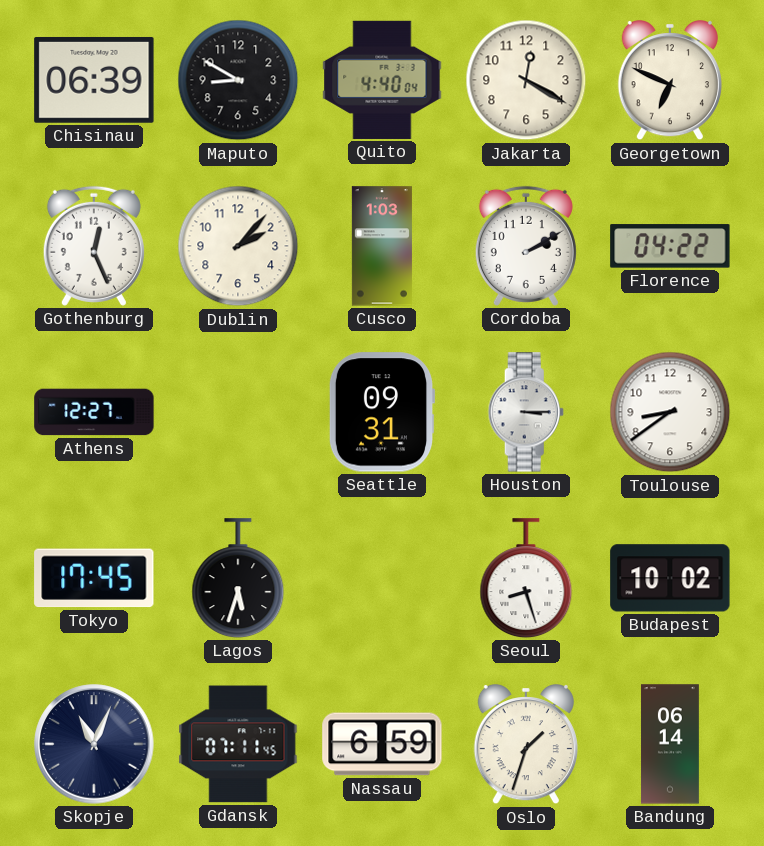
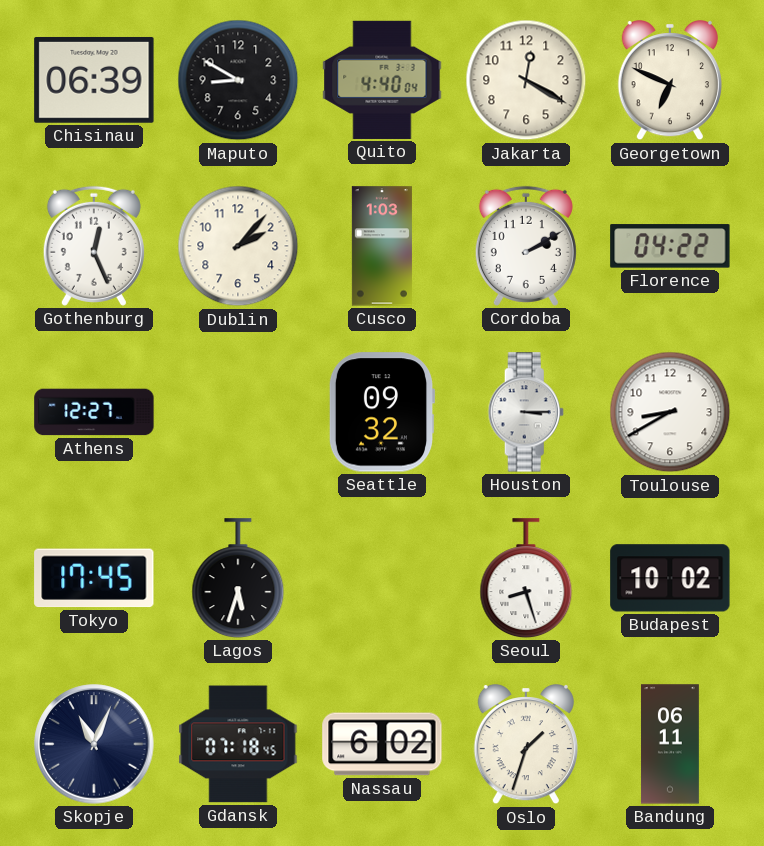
Seattle: 09:31 -> 09:32
Toulouse: 8:39 -> 8:40
Gdansk: 07:11 -> 07:18
Nassau: 6:59 -> 6:02
Bandung: 06:14 -> 06:11
